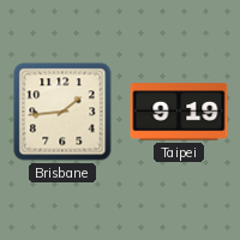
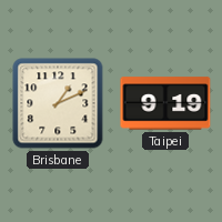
Brisbane: 1:44 -> 1:11
